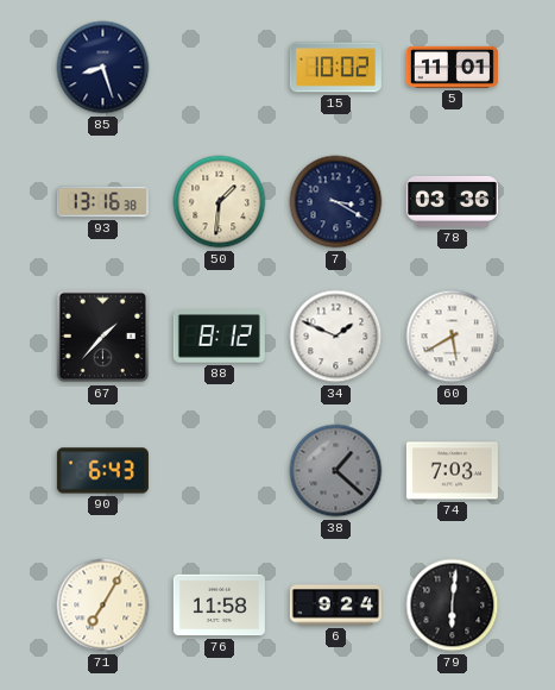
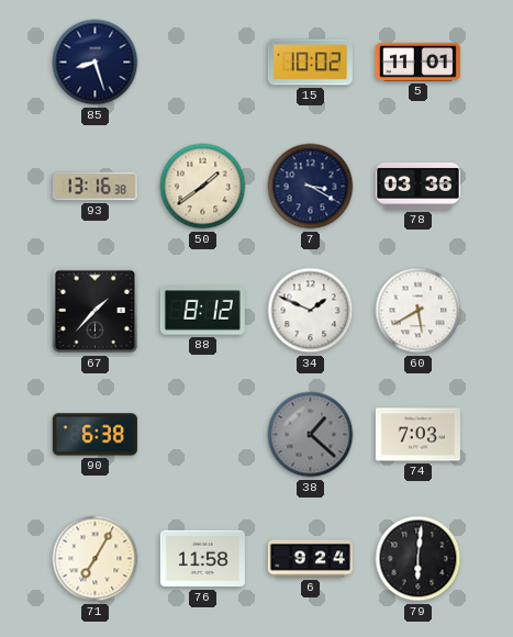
50: 1:31 -> 1:39
90: 6:43 -> 6:38
